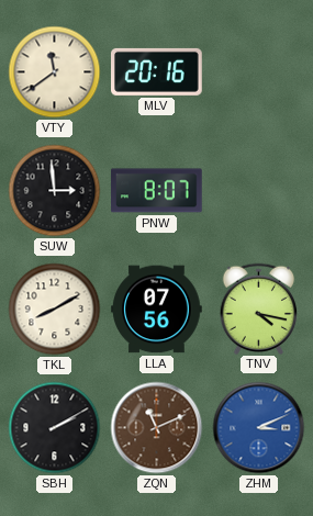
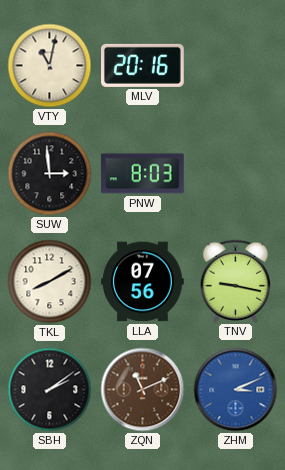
VTY: 11:39 -> 11:02
PNW: 8:07 -> 8:03
TNV: 4:17 -> 9:17
SBH: 2:10 -> 2:09
